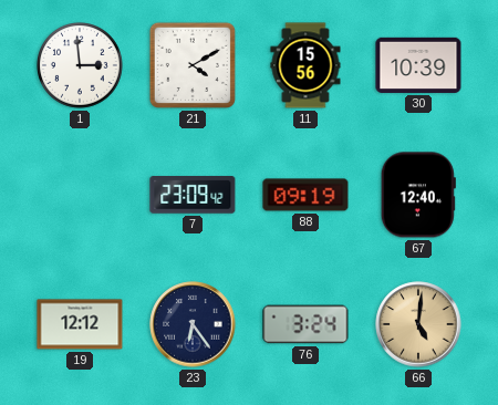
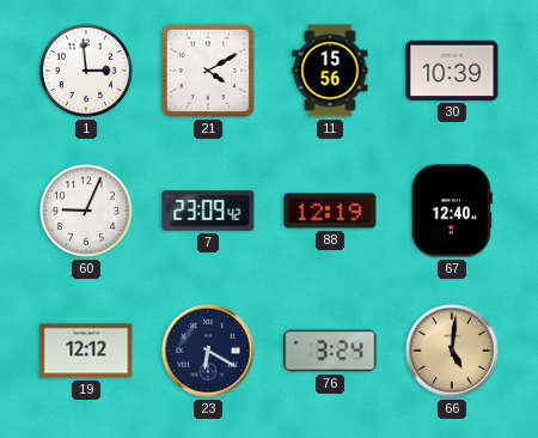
60: none -> 9:04
88: 09:19 -> 12:19
23: 6:24 -> 6:20
